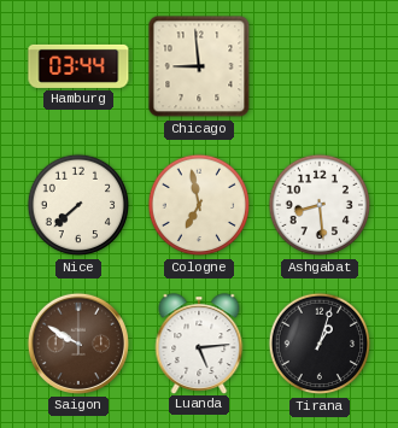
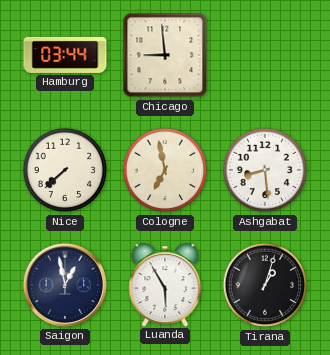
Saigon: 9:50 -> 12:58
Saigon dial: brown -> navy
Luanda: 5:14 -> 5:55
